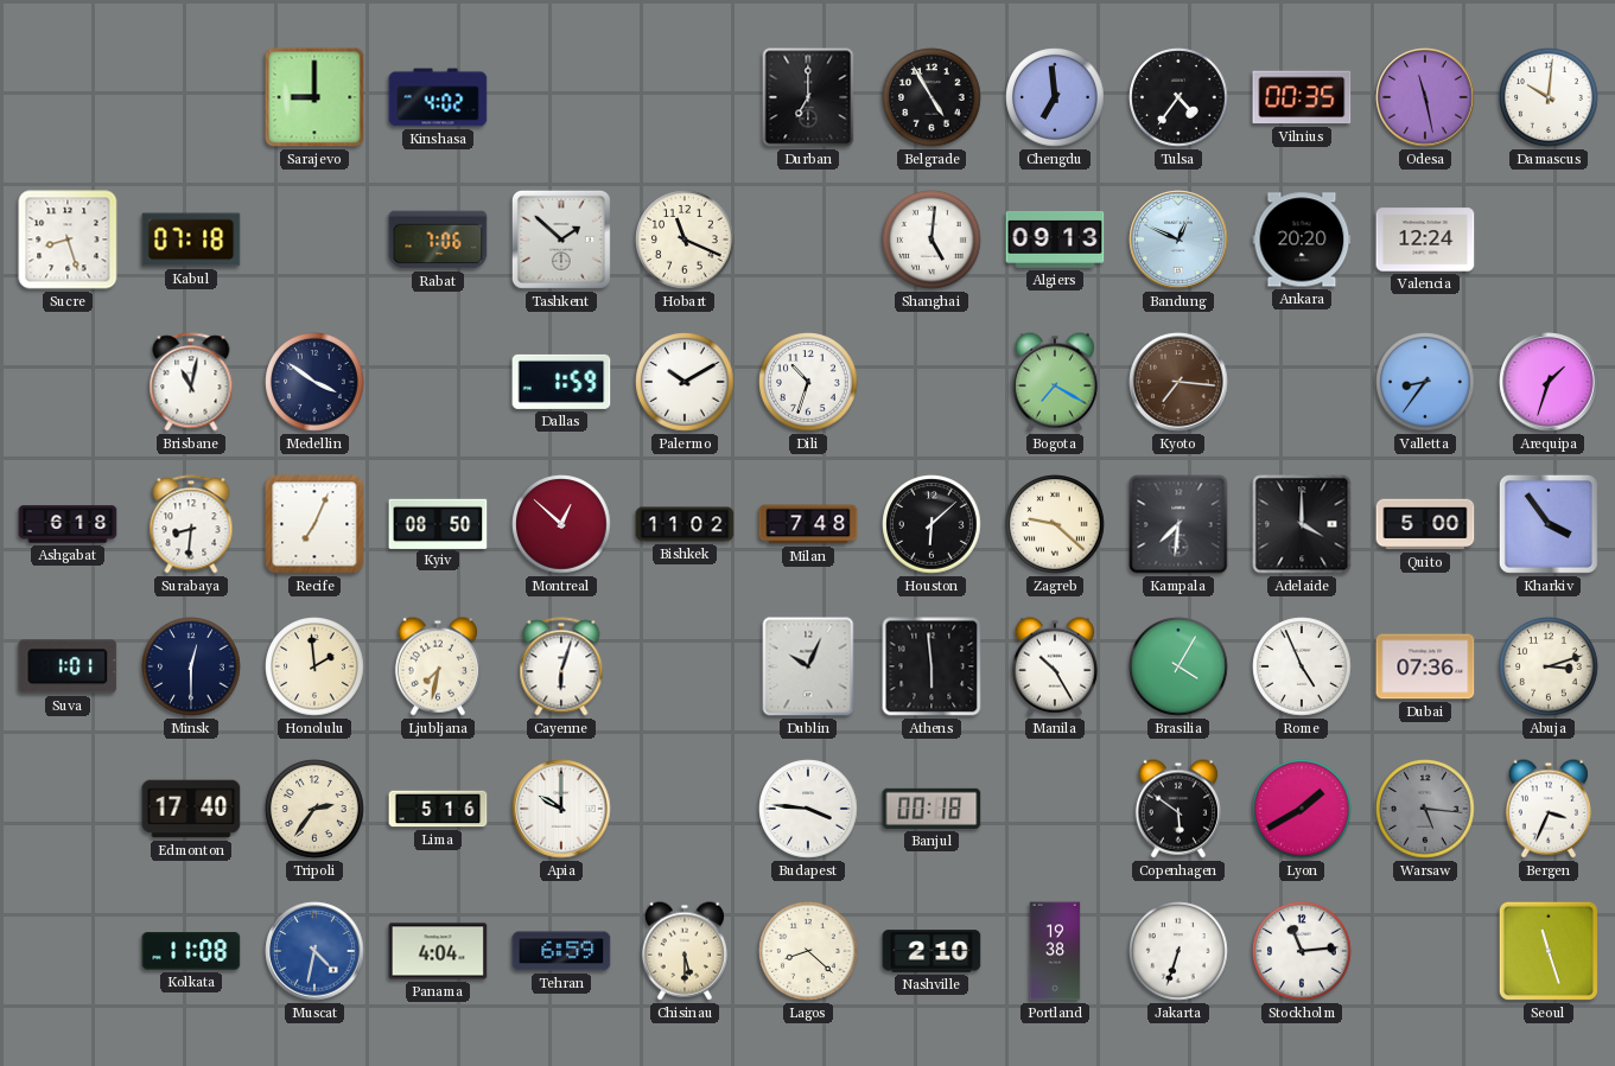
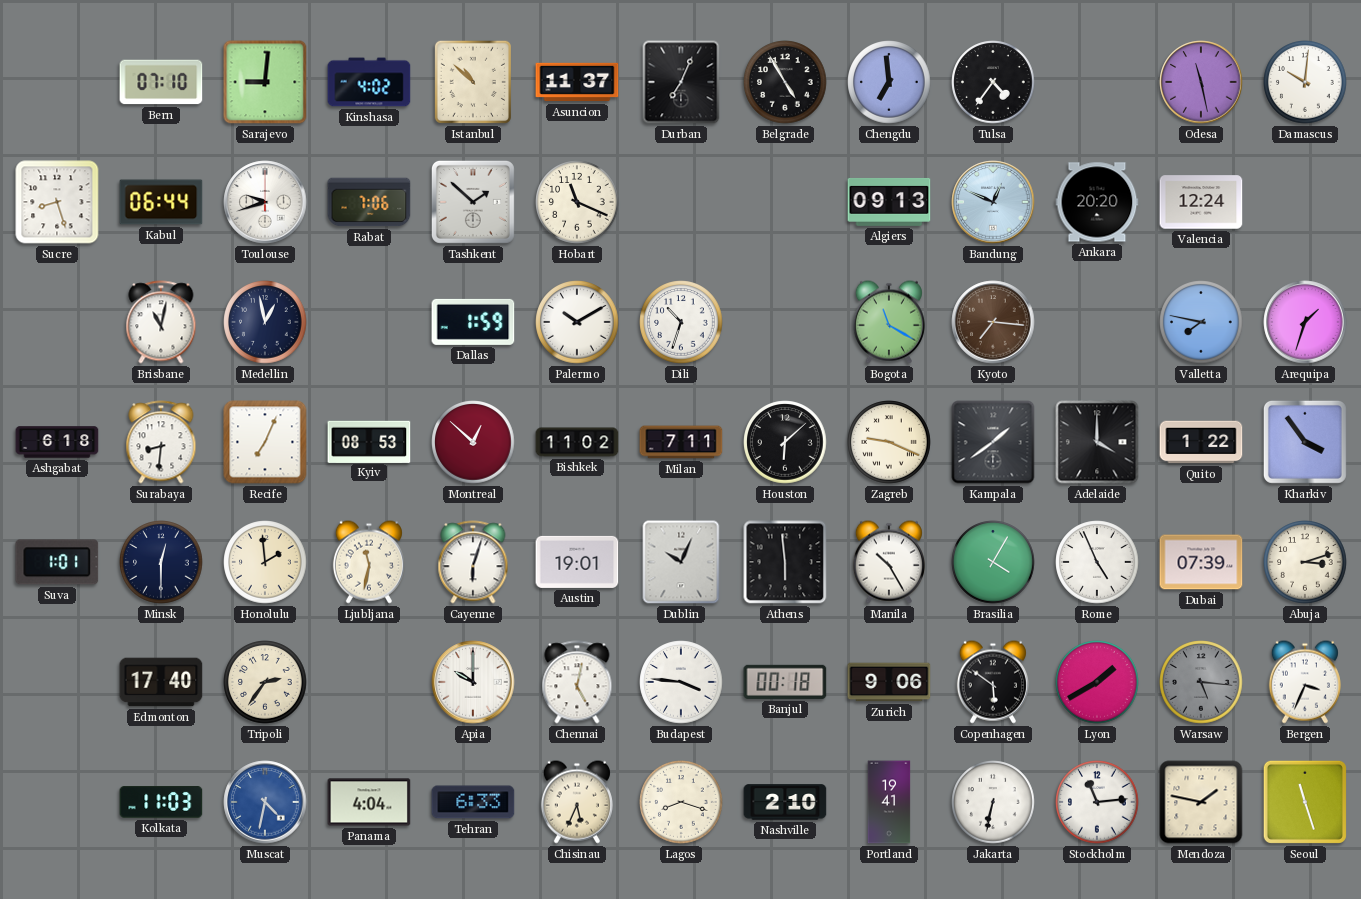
Bern: none -> 07:10
Sarajevo: 9:00 -> 9:01
Istanbul: none -> 10:52
Asuncion: none -> 11:37
Durban: 7:00 -> 7:04
Vilnius: 00:35 -> none
Kabul: 07:18 -> 06:44
Toulouse: none -> 9:42
Shanghai: 5:01 -> none
Medellin: 3:51 -> 12:58
Bogota: 7:20 -> 11:20
Valletta: 8:36 -> 7:47
Kyiv: 08:50 -> 08:53
Milan: 7:48 -> 7:11
Zagreb: 9:22 -> 9:19
Kampala: 7:31 -> 1:39
Quito: 5:00 -> 1:22
Ljubljana: 7:32 -> 11:32
Austin: none -> 19:01
Dubai: 07:36 -> 07:39
Lima: 5:16 -> none
Chennai: none -> 5:02
Zurich: none -> 9:06
Kolkata: 11:08 -> 11:03
Tehran: 6:59 -> 6:33
Chisinau: 5:30 -> 5:34
Lagos: 8:22 -> 8:18
Portland: 19:38 -> 19:41
Jakarta: 6:33 -> 6:32
Mendoza: none -> 1:47
